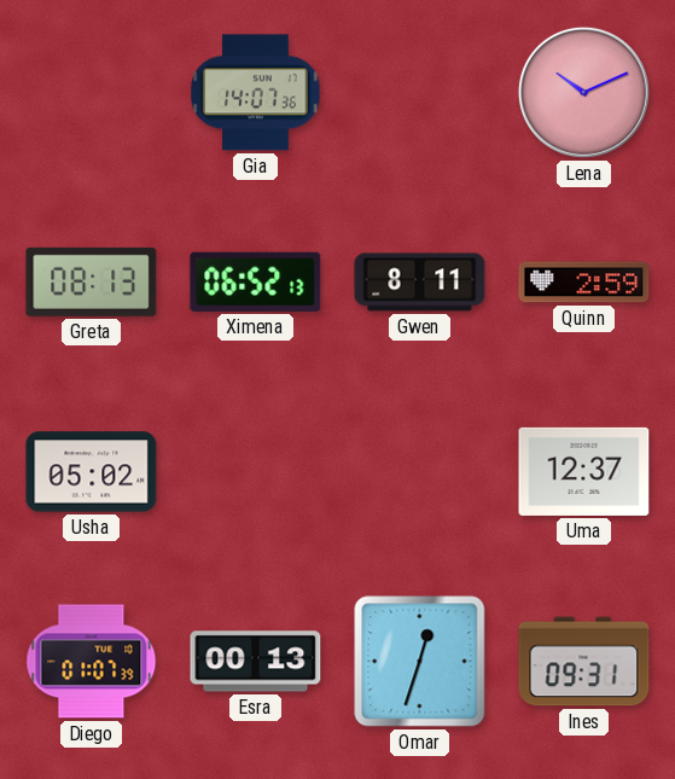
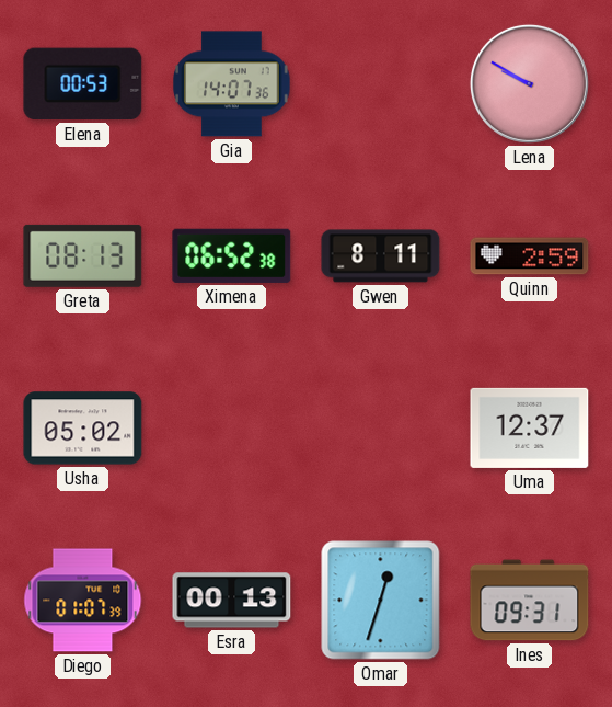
Elena: none -> 00:53
Lena: 10:11 -> 9:50
Ximena: 06:52:13 -> 06:52:38
